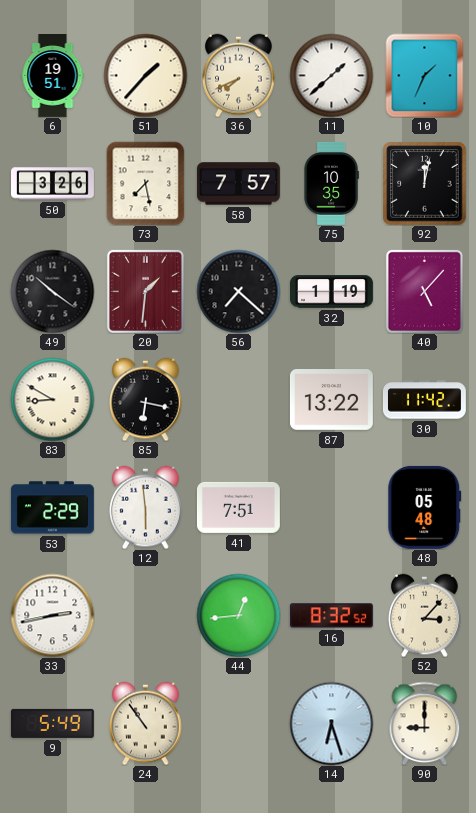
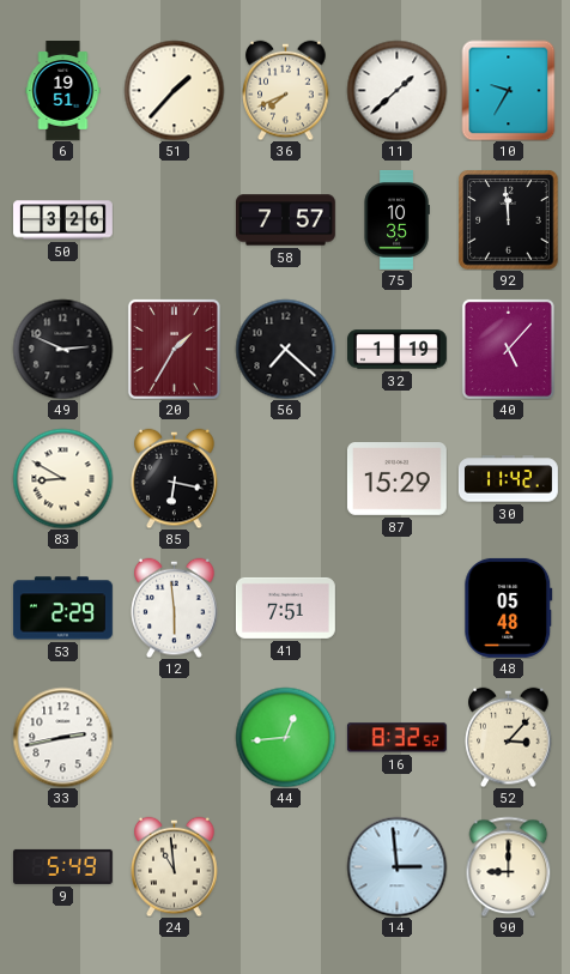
10: 1:34 -> 9:35
73: 7:28 -> none
92: 12:02 -> 11:59
49: 10:21 -> 2:49
20: 1:31 -> 1:35
87: 13:22 -> 15:29
24: 10:54 -> 10:59
14: 6:27 -> 2:59
